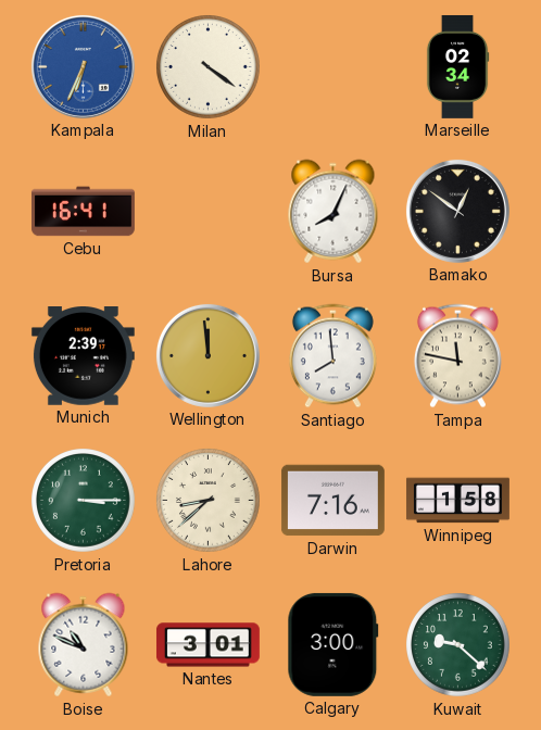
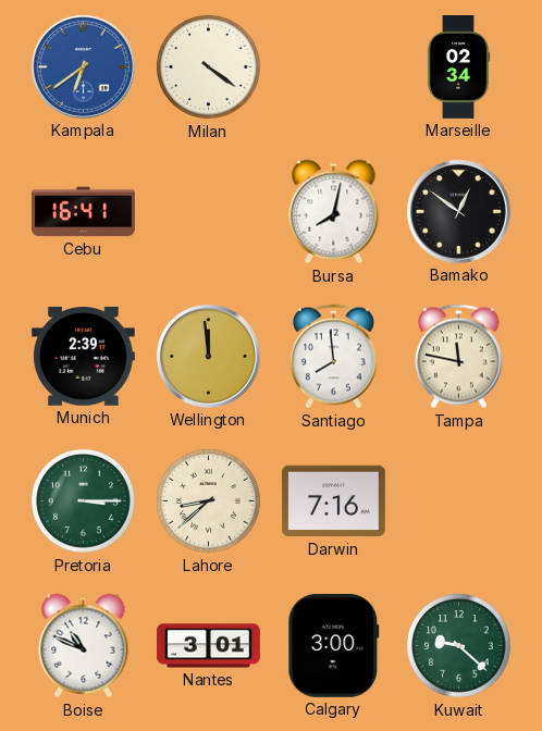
Kampala: 6:34 -> 6:39
Bursa: 8:04 -> 8:02
Winnipeg: 1:58 -> none
